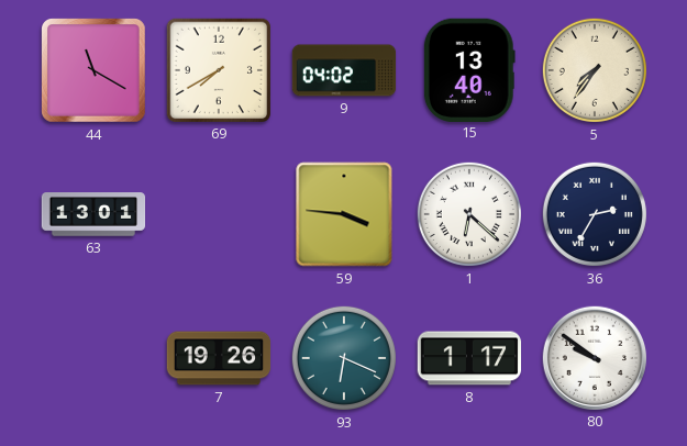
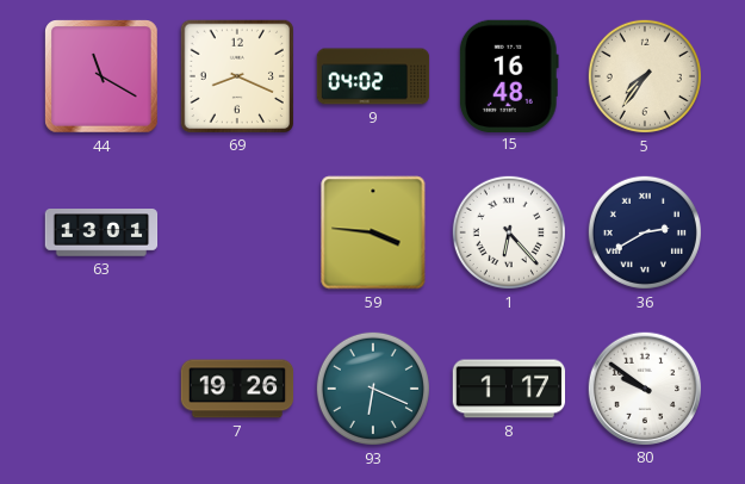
69: 7:40 -> 8:19
15: 13:40 -> 16:48
1: 6:22 -> 6:23
36: 2:35 -> 2:40
